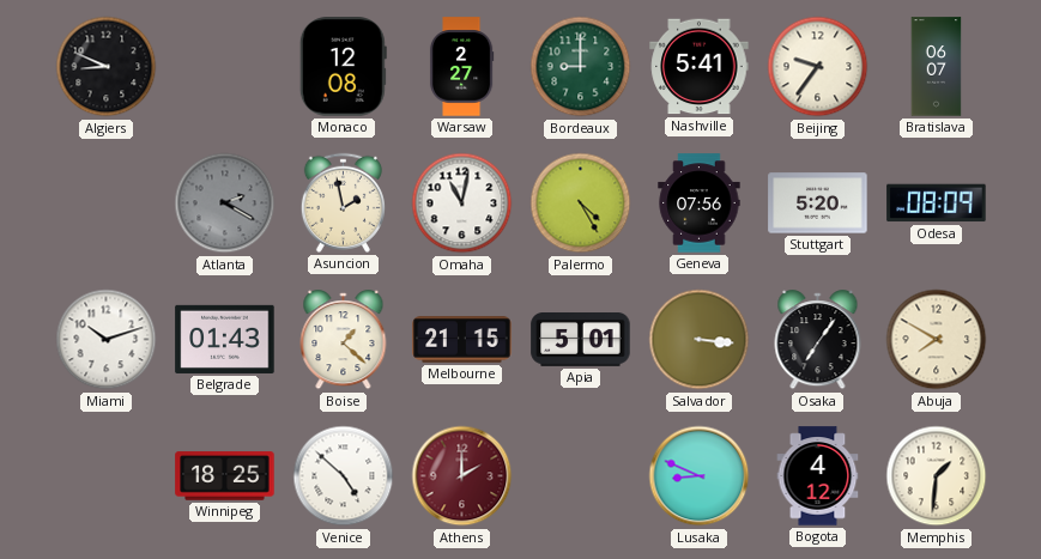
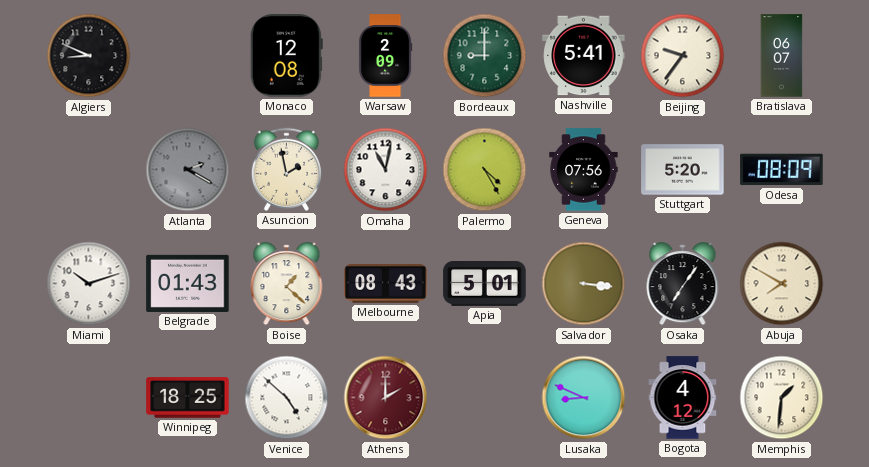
Warsaw: 2:27 -> 2:09
Melbourne: 21:15 -> 08:43
